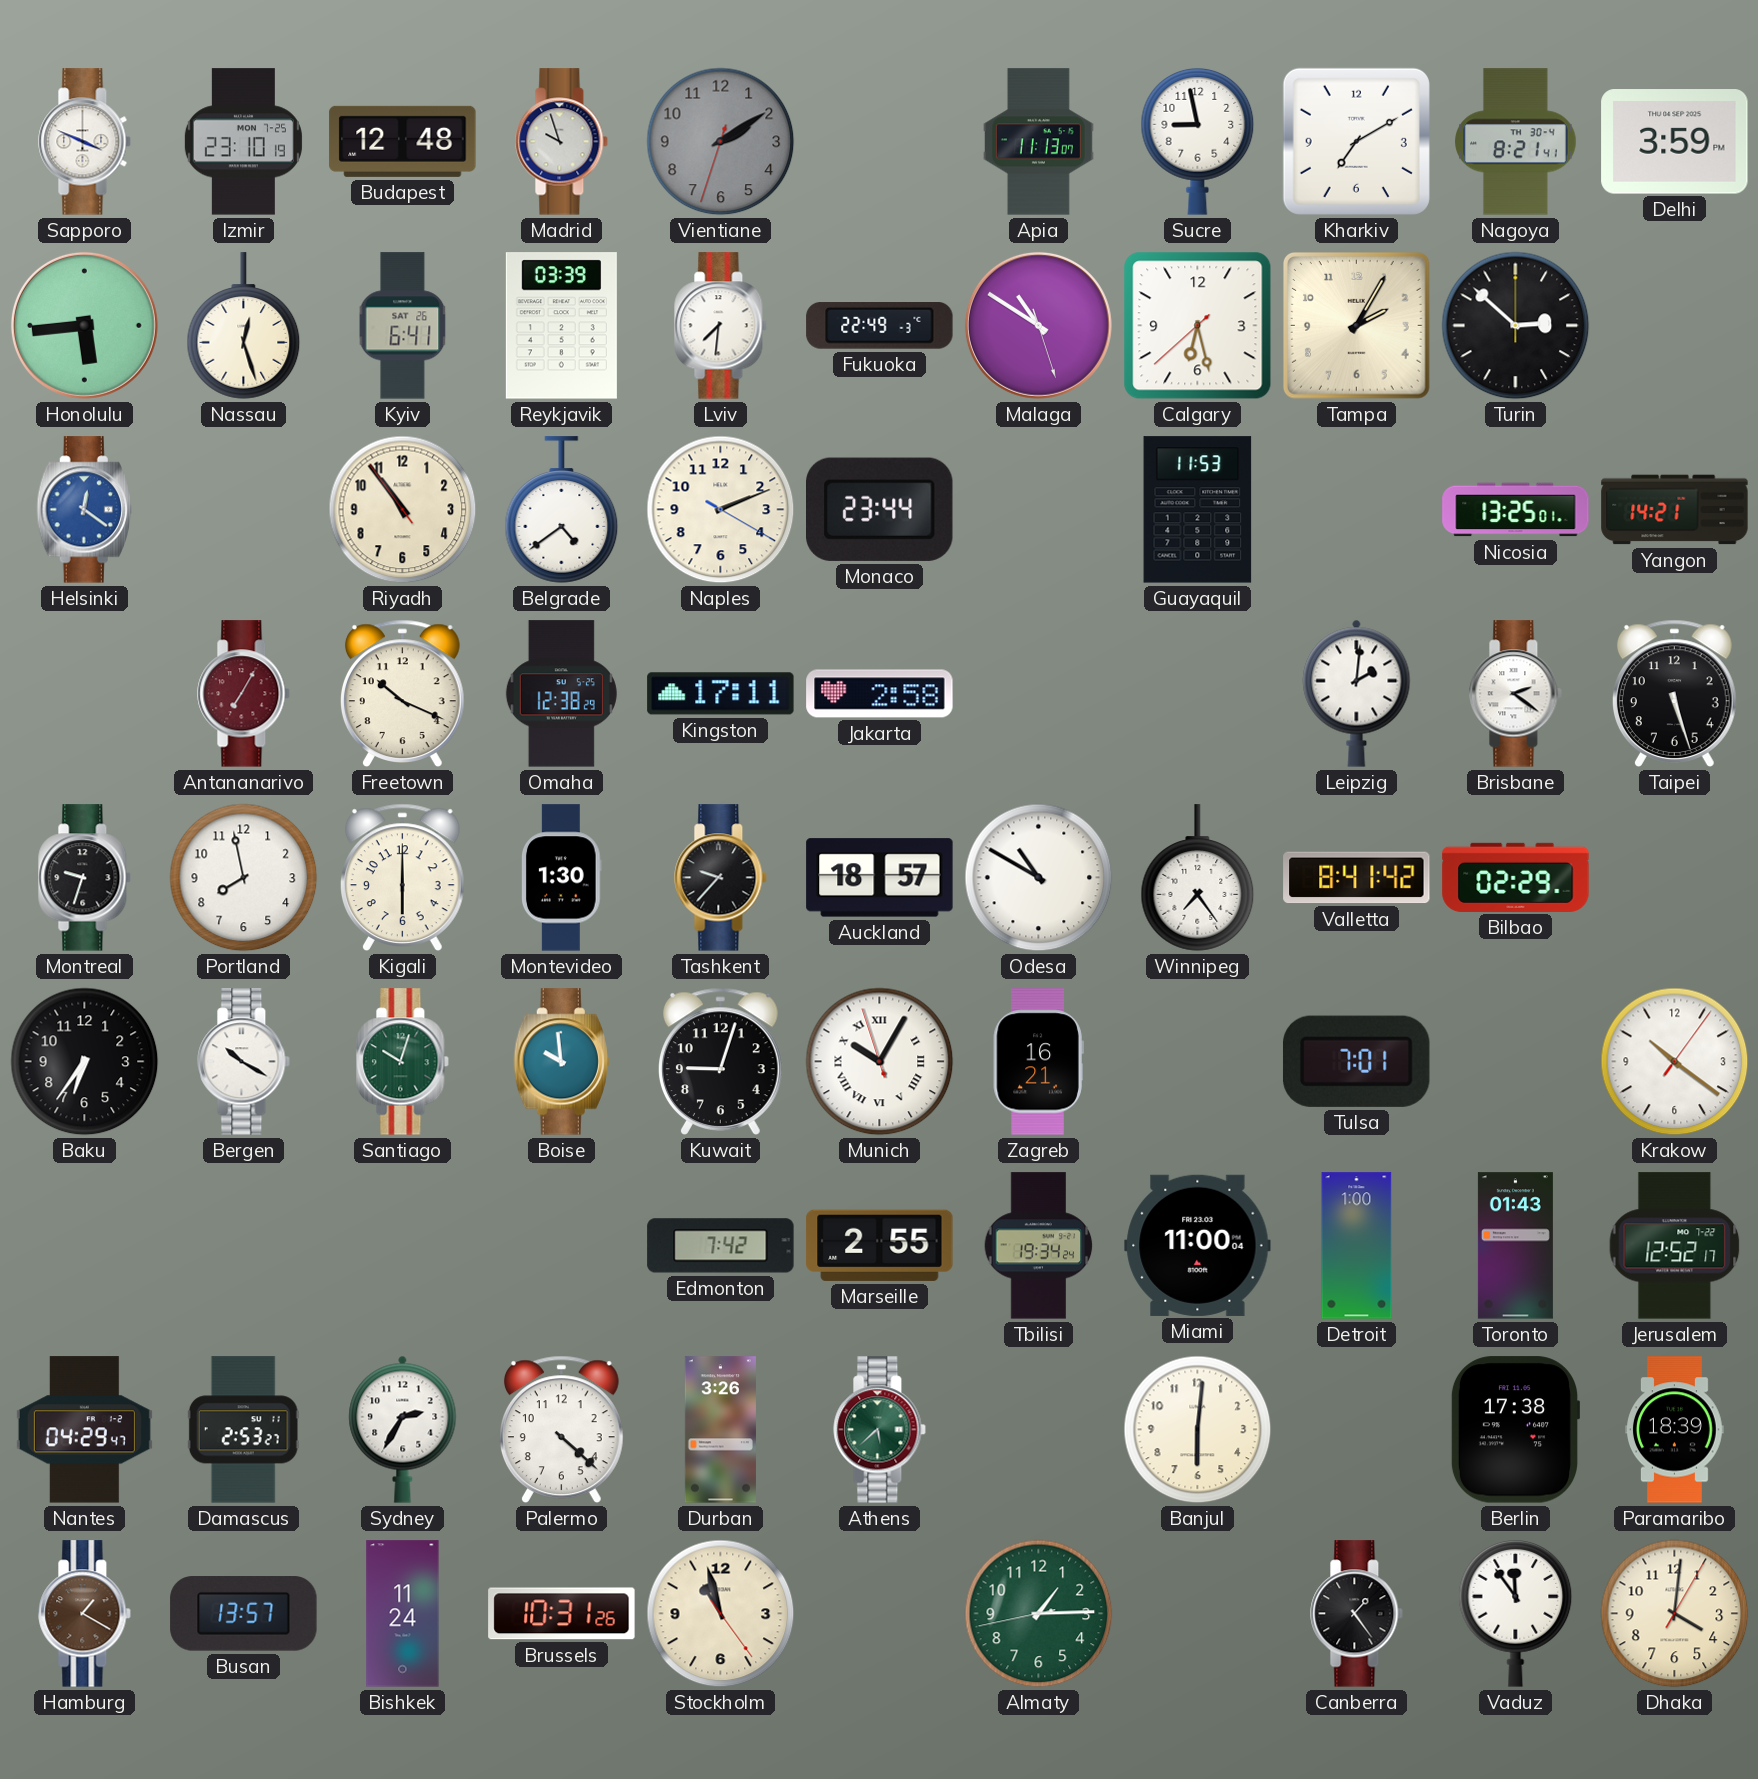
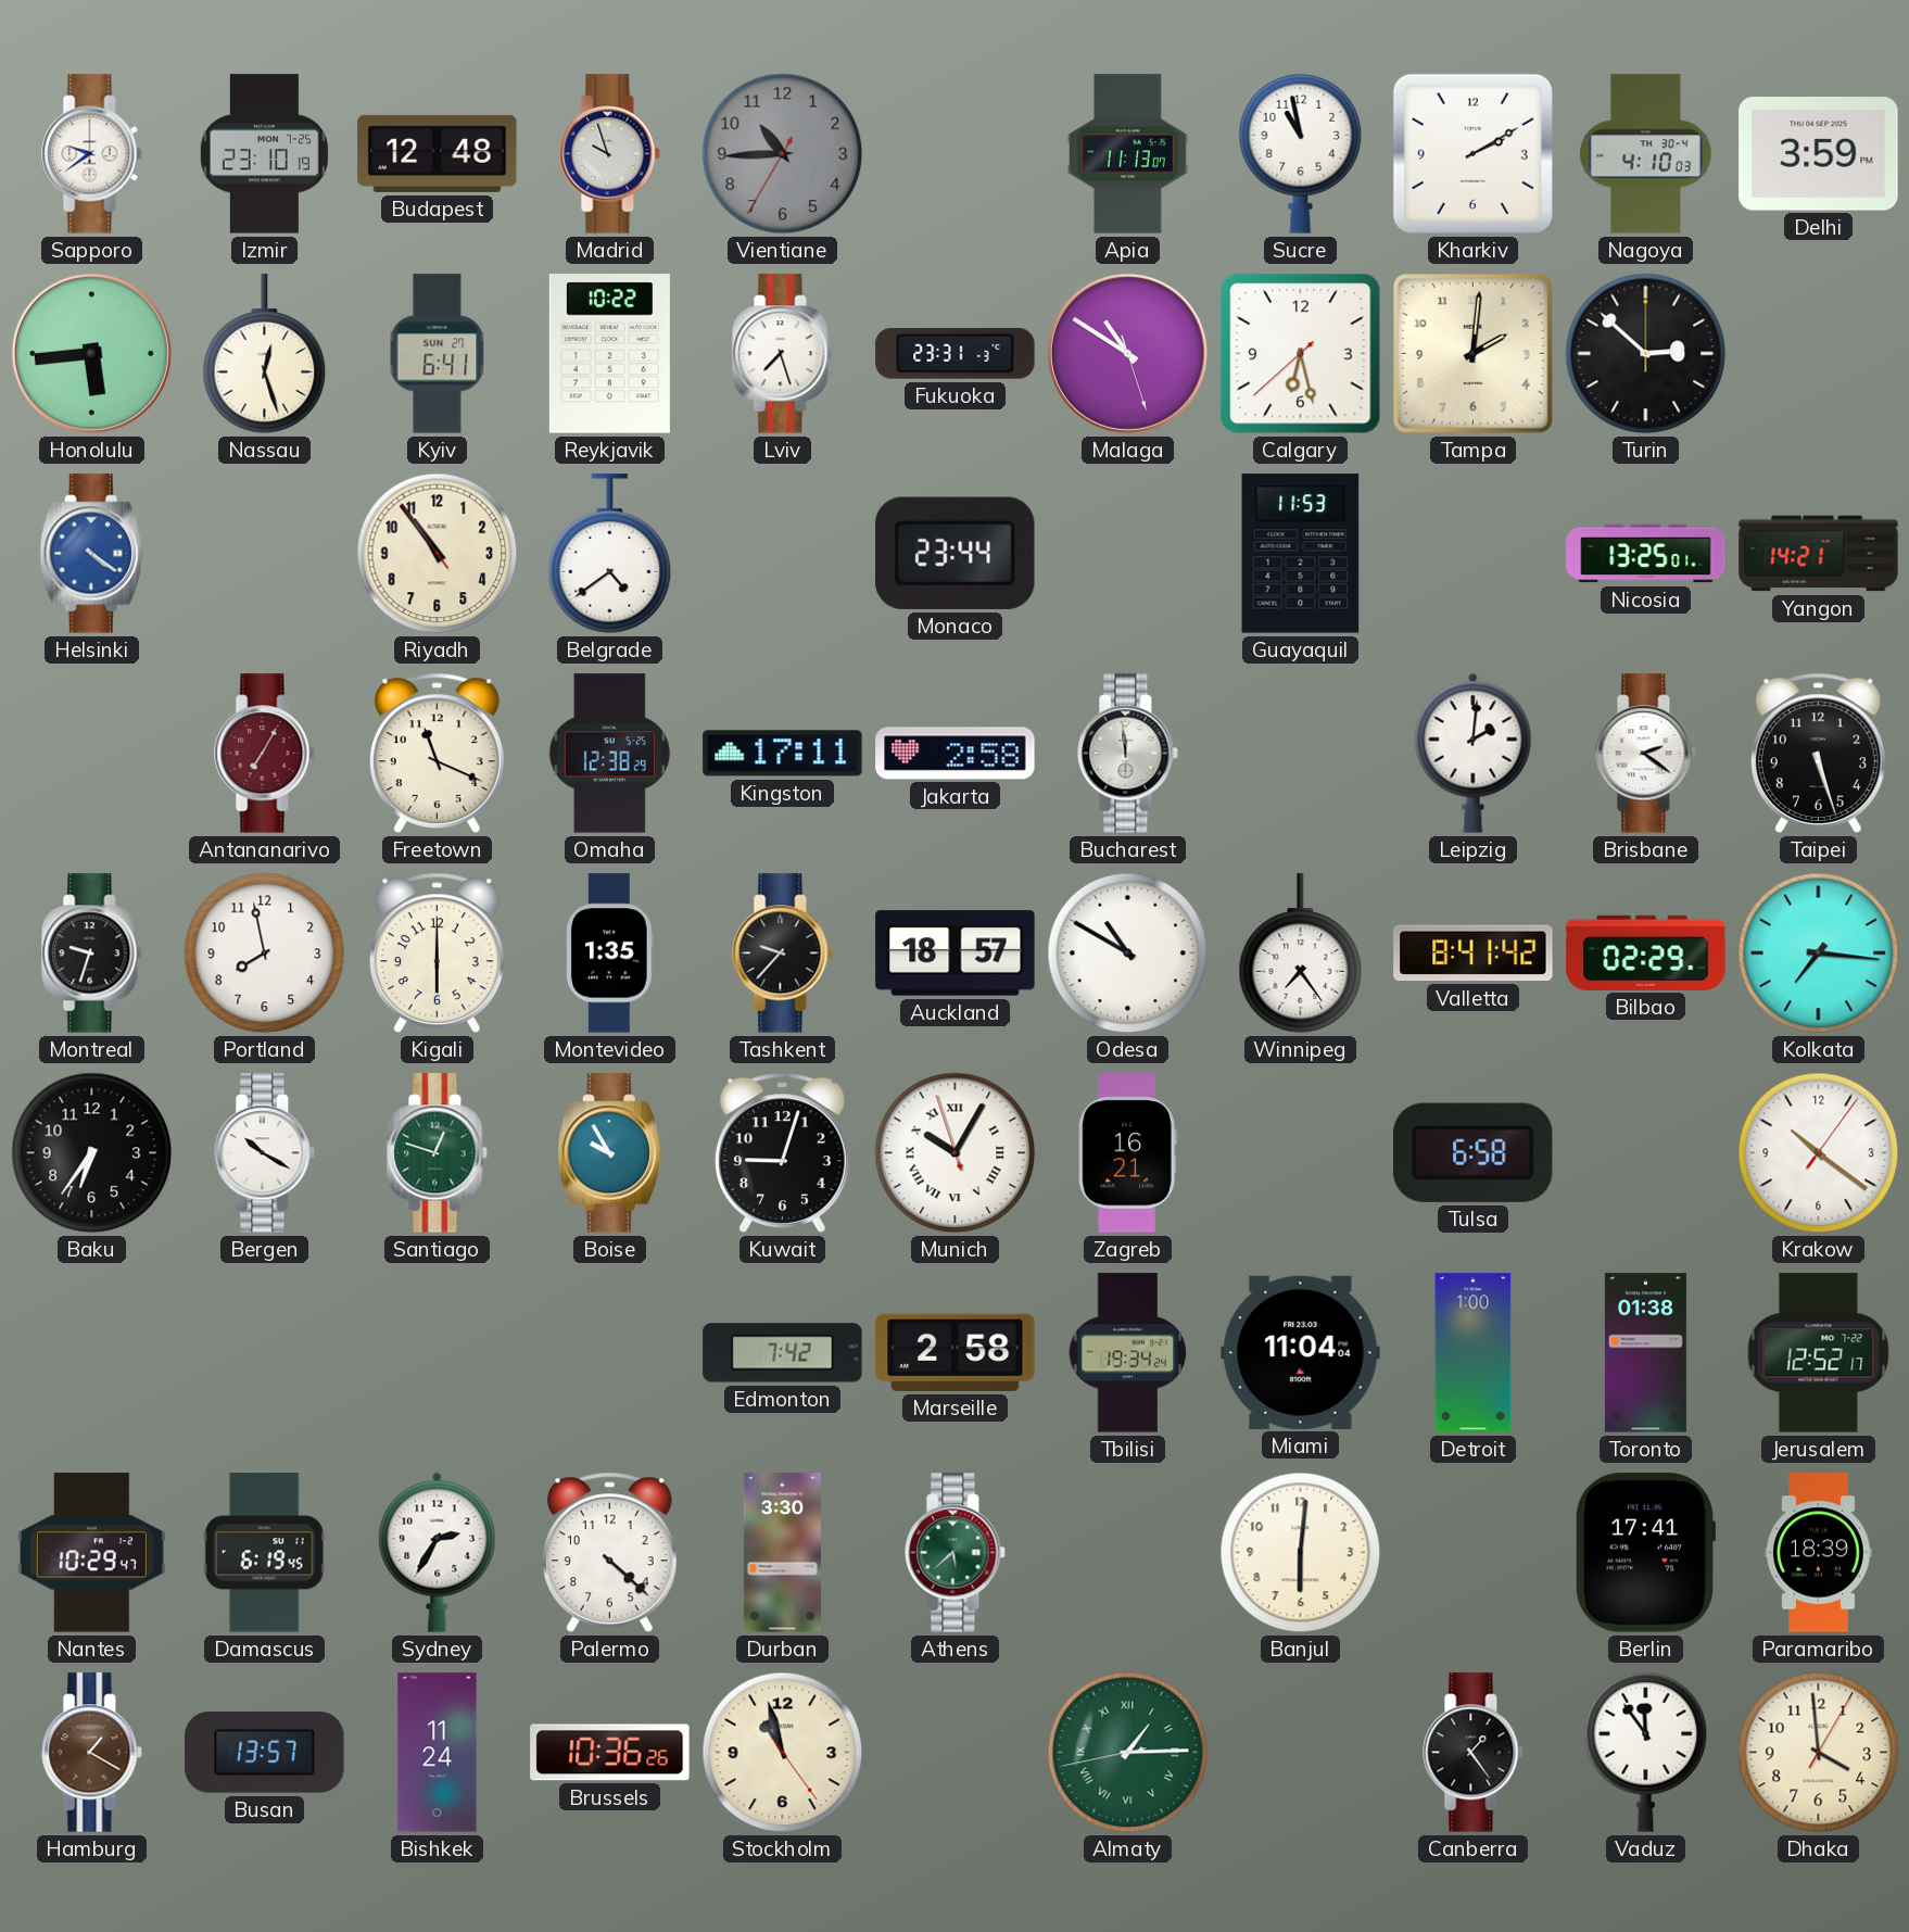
Sapporo: 3:49 -> 9:39
Vientiane: 2:09 -> 10:44
Sucre: 8:58 -> 10:58
Kharkiv: 7:10 -> 2:10
Nagoya: 8:21 -> 4:10
Kyiv date: SAT 26 -> SUN 27
Reykjavik: 03:39 -> 10:22
Lviv: 7:31 -> 7:27
Fukuoka: 22:49 -> 23:31
Tampa: 2:05 -> 2:01
Helsinki: 12:21 -> 4:21
Naples: 2:11 -> none
Freetown: 10:19 -> 11:19
Bucharest: none -> 11:59
Montevideo: 1:30 -> 1:35
Kolkata: none -> 7:16
Santiago: 10:03 -> 12:48
Boise: 9:59 -> 9:55
Tulsa: 7:01 -> 6:58
Marseille: 2:55 -> 2:58
Miami: 11:00 -> 11:04
Toronto: 01:43 -> 01:38
Nantes: 04:29 -> 10:29
Damascus: 2:53 -> 6:19
Durban: 3:26 -> 3:30
Berlin: 17:38 -> 17:41
Brussels: 10:31 -> 10:36
Almaty numerals: Arabic -> Roman
Dhaka: 4:01 -> 3:59
